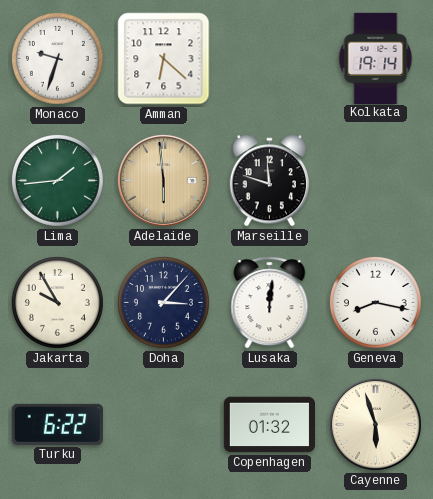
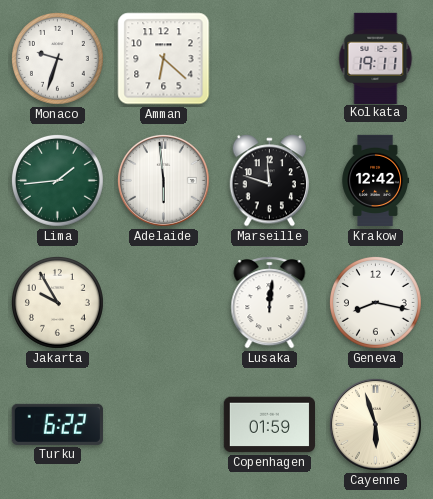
Kolkata: 19:14 -> 19:11
Adelaide dial: champagne -> white
Krakow: none -> 12:42
Doha: 3:07 -> none
Copenhagen: 01:32 -> 01:59
